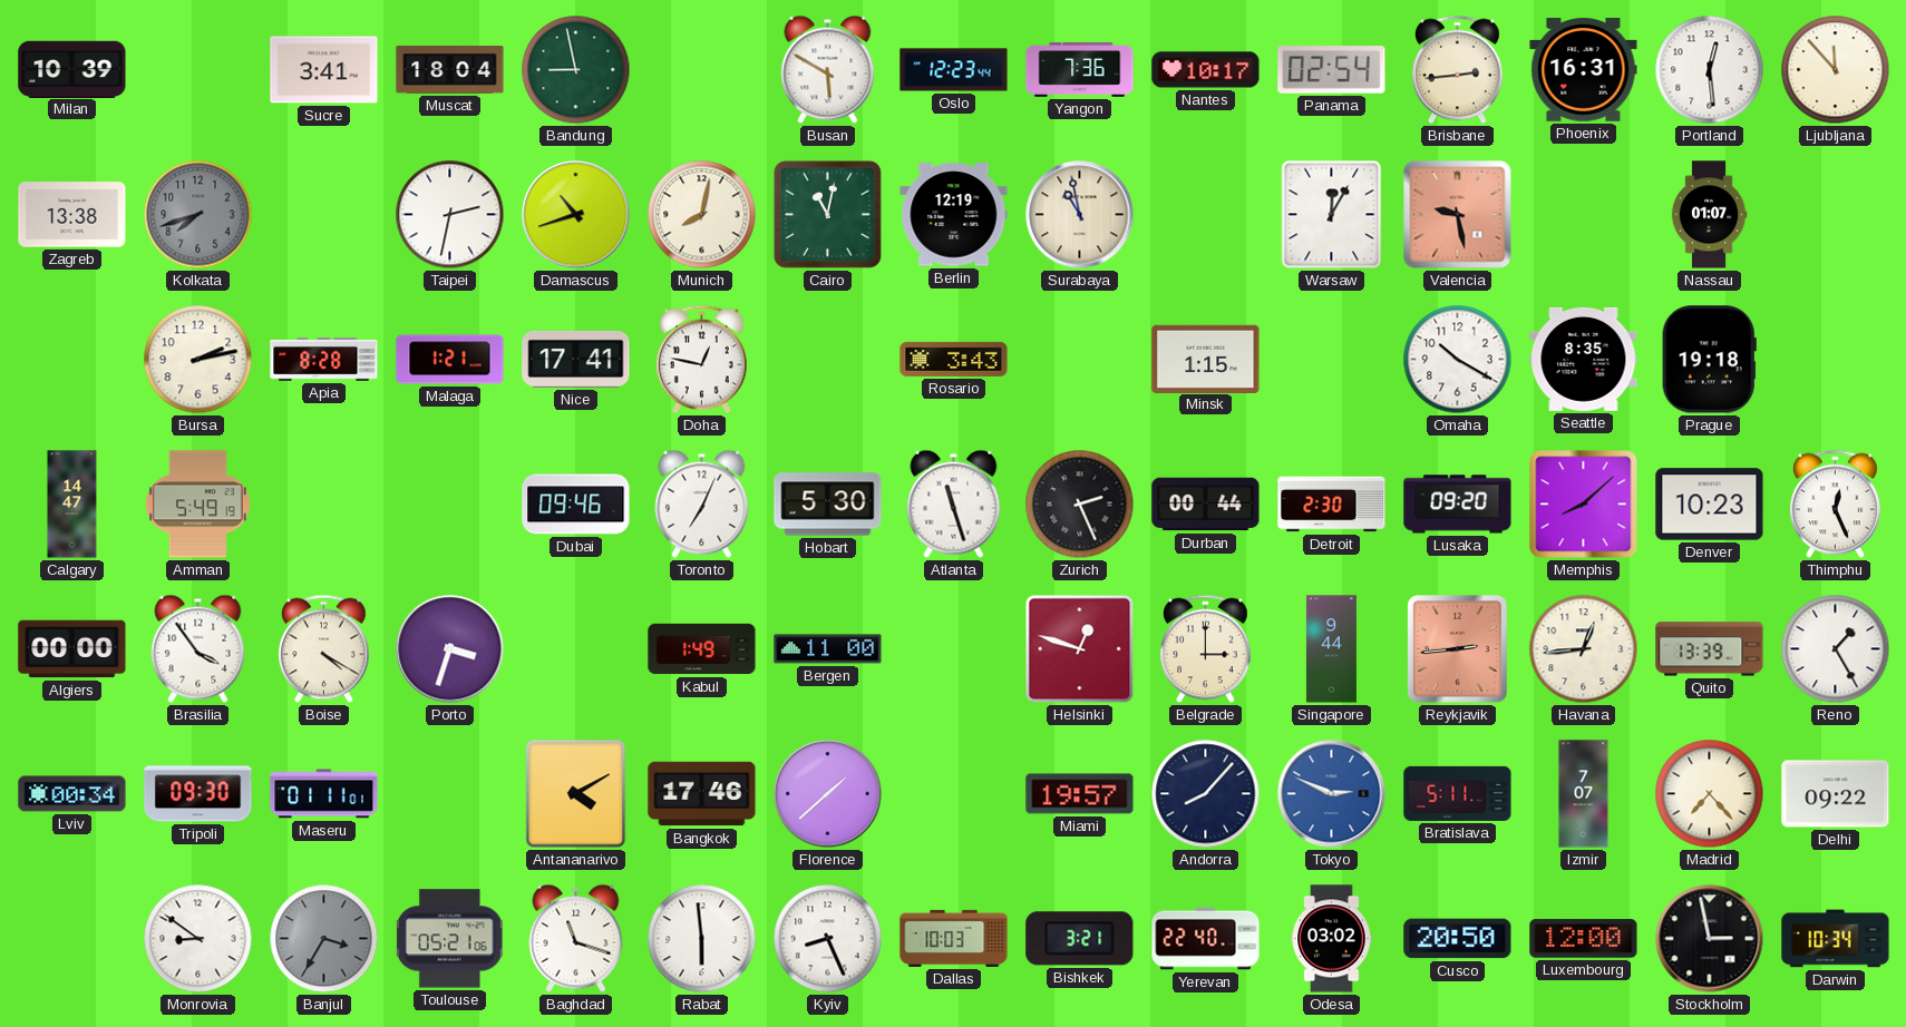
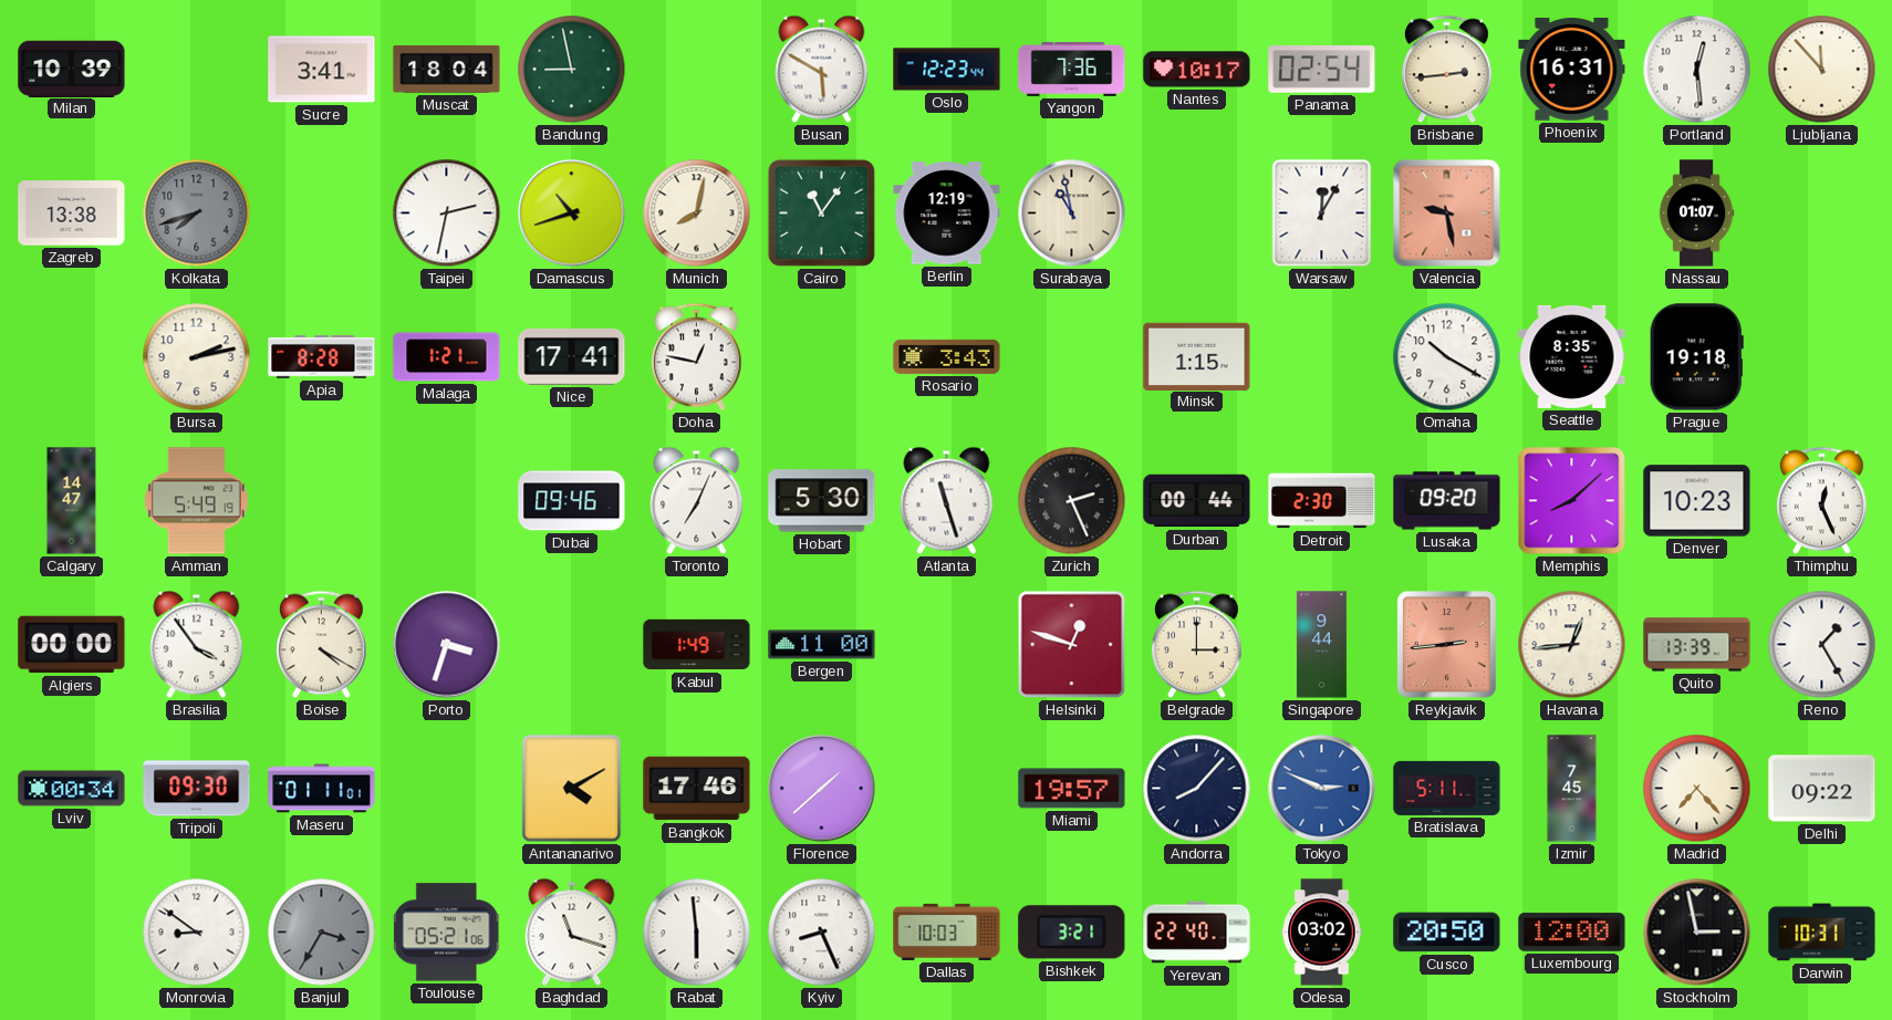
Cairo: 11:02 -> 11:06
Izmir: 7:07 -> 7:45
Darwin: 10:34 -> 10:31
